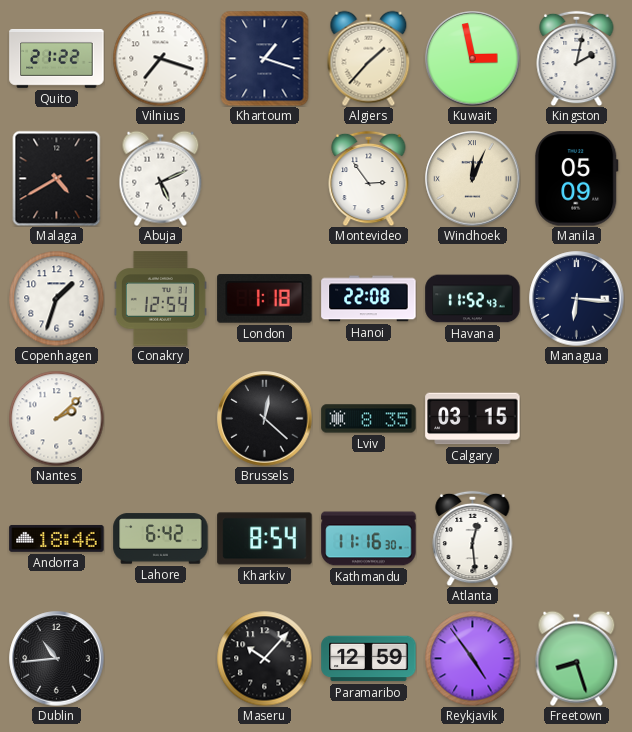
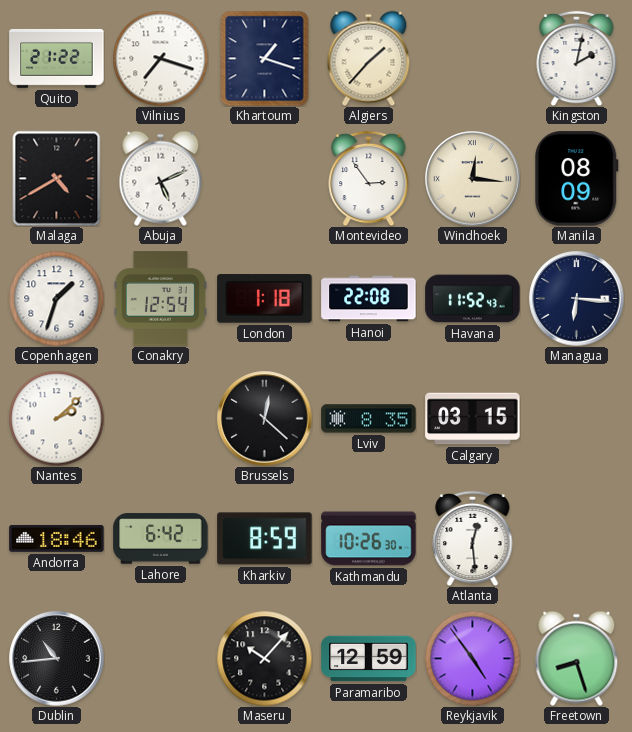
Kuwait: 2:58 -> none
Windhoek: 12:04 -> 12:16
Manila: 05:09 -> 08:09
Kharkiv: 8:54 -> 8:59
Kathmandu: 11:16 -> 10:26
